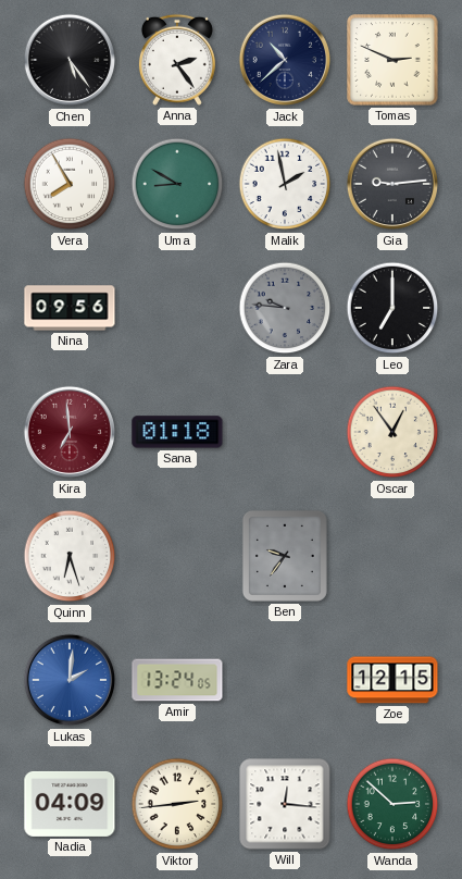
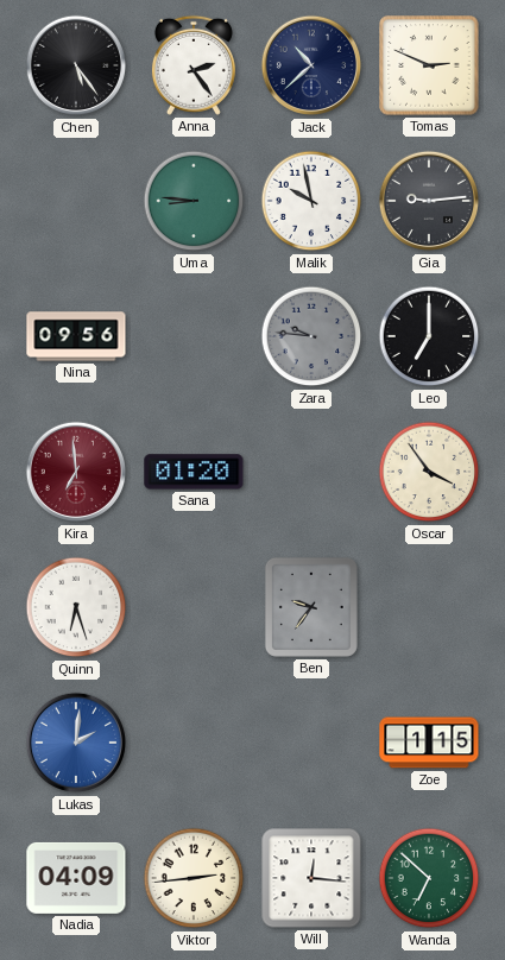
Vera: 7:55 -> none
Uma: 8:50 -> 8:46
Malik: 1:58 -> 9:58
Sana: 01:18 -> 01:20
Oscar: 12:54 -> 3:54
Amir: 13:24 -> none
Zoe: 12:15 -> 1:15
Wanda: 2:52 -> 6:52
